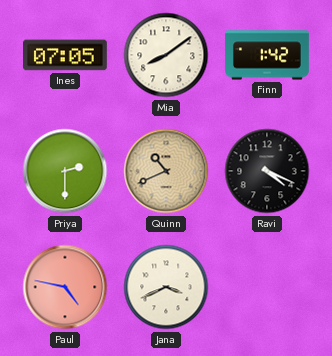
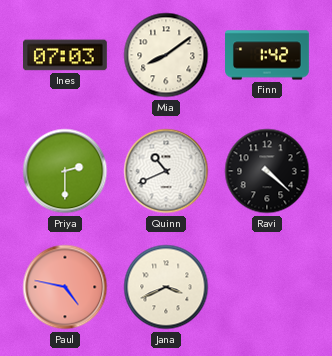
Ines: 07:05 -> 07:03
Quinn dial: champagne -> white
Ravi: 4:19 -> 4:22
